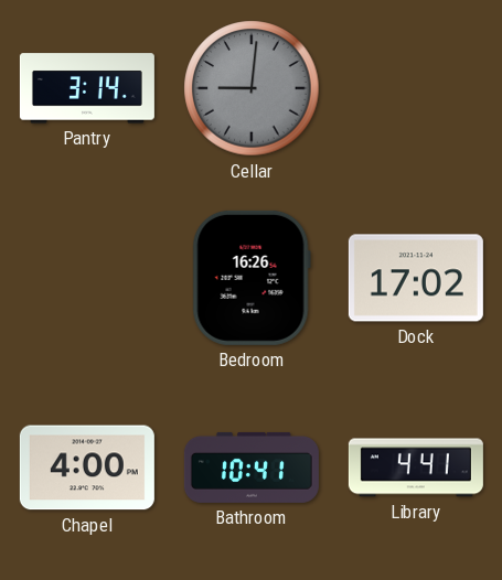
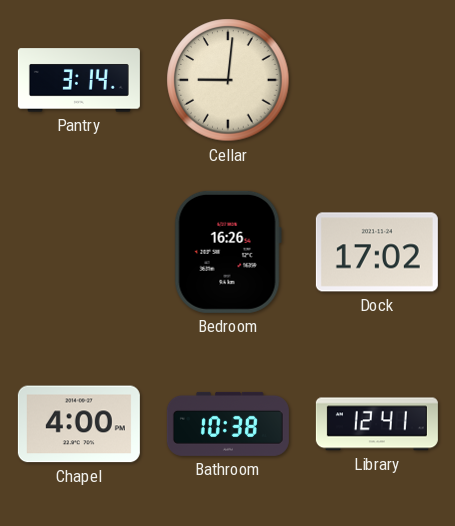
Cellar dial: grey -> cream
Bathroom: 10:41 -> 10:38
Library: 4:41 -> 12:41
